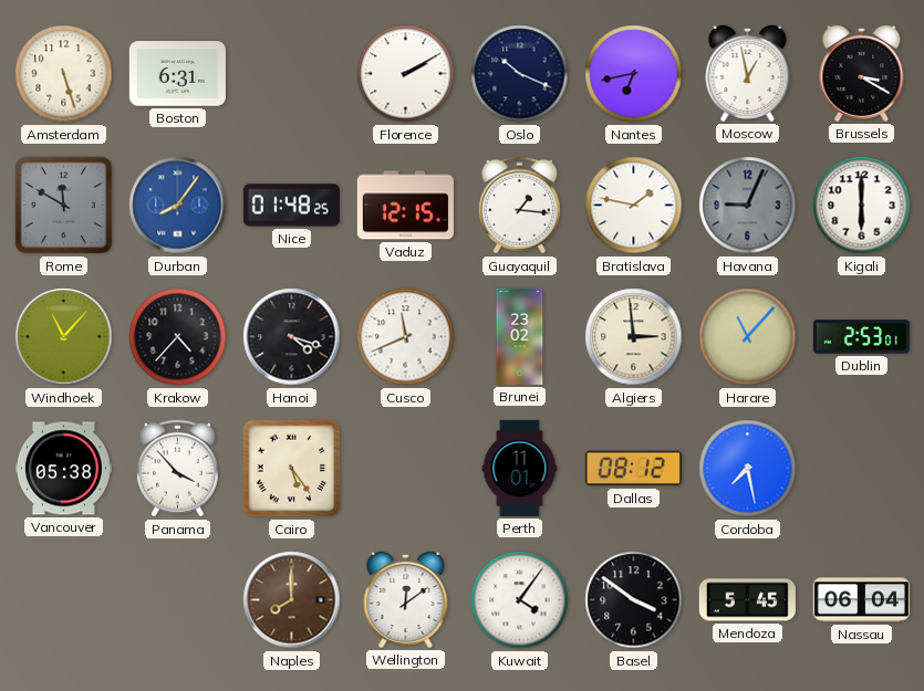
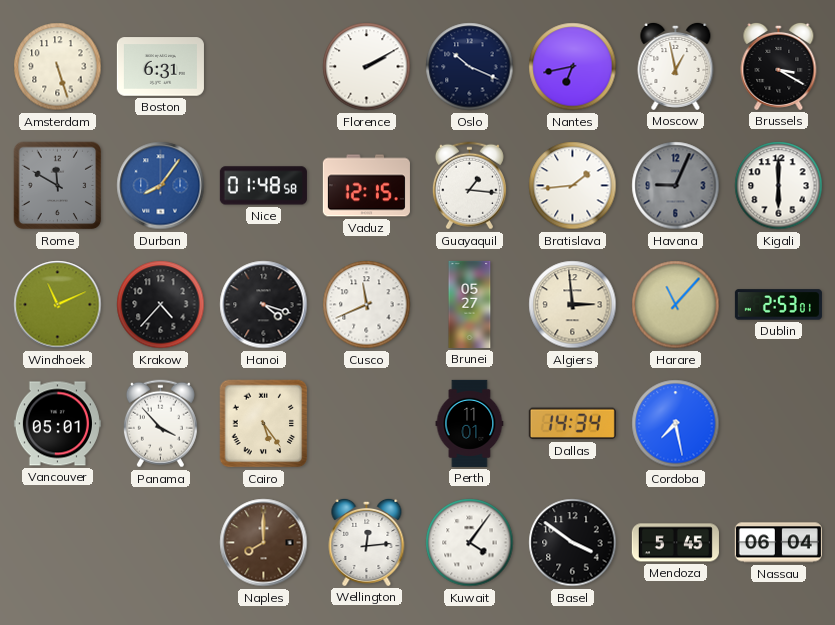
Nice: 01:48:25 -> 01:48:58
Bratislava: 1:47 -> 1:44
Windhoek: 11:07 -> 11:11
Brunei: 23:02 -> 05:27
Vancouver: 05:38 -> 05:01
Dallas: 08:12 -> 14:34
Wellington: 12:09 -> 12:14
